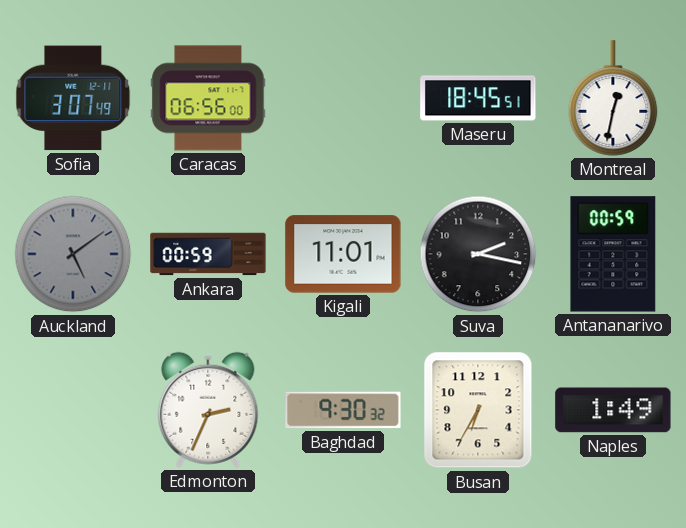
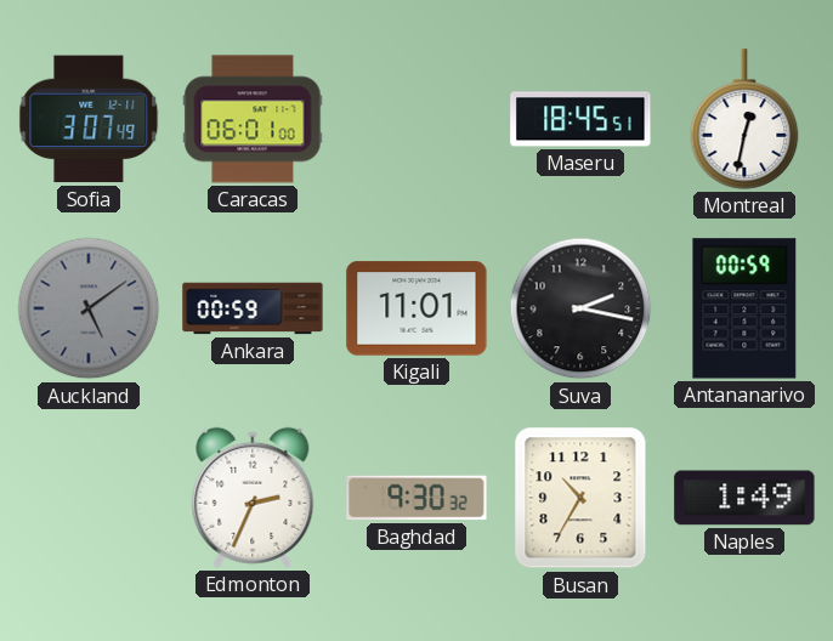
Caracas: 06:56 -> 06:01
Busan: 6:35 -> 10:35
